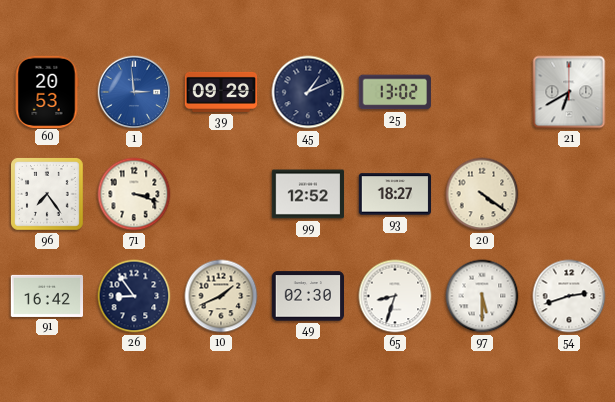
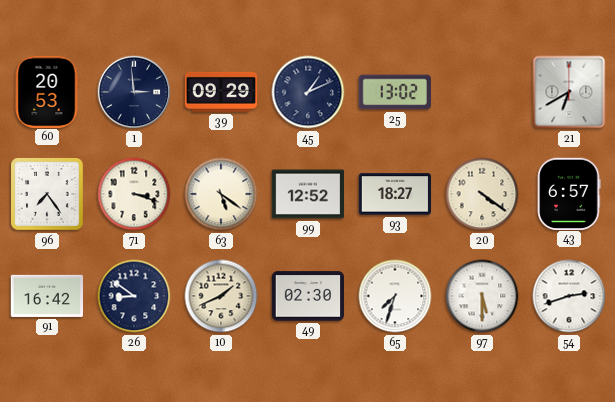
1 dial: blue -> navy
63: none -> 5:21
43: none -> 6:57
26: 8:54 -> 8:51
65: 8:33 -> 7:33
